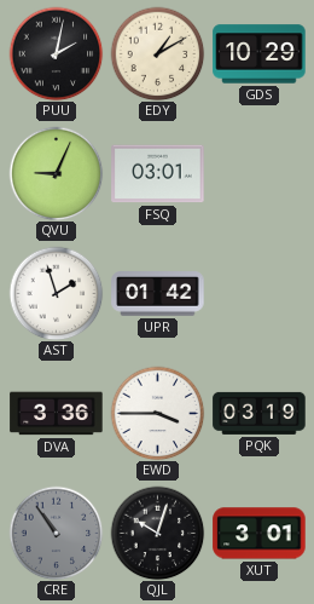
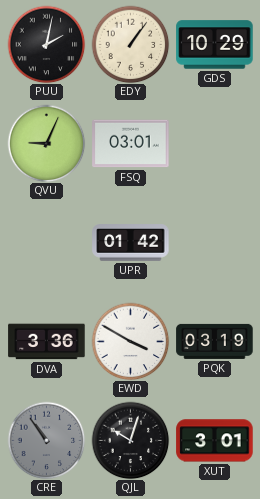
EDY: 1:10 -> 1:06
AST: 1:57 -> none
EWD: 3:45 -> 3:50
